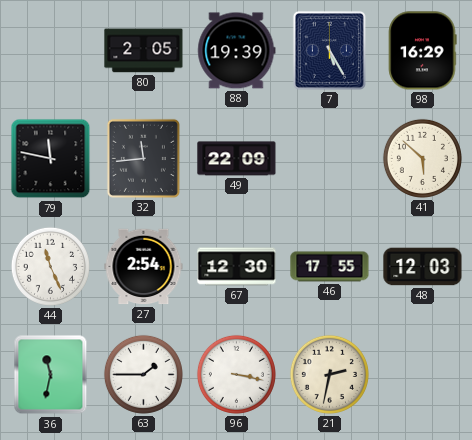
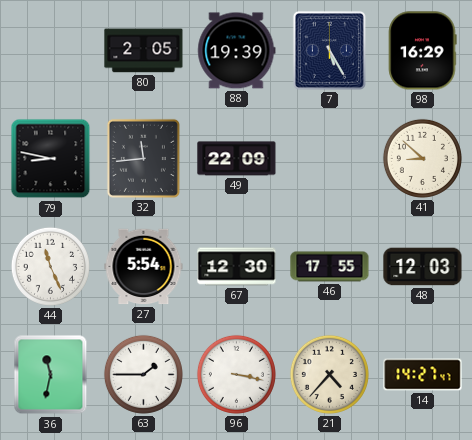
79: 11:47 -> 8:47
41: 5:52 -> 8:52
27: 2:54 -> 5:54
21: 2:32 -> 4:37
14: none -> 14:27
